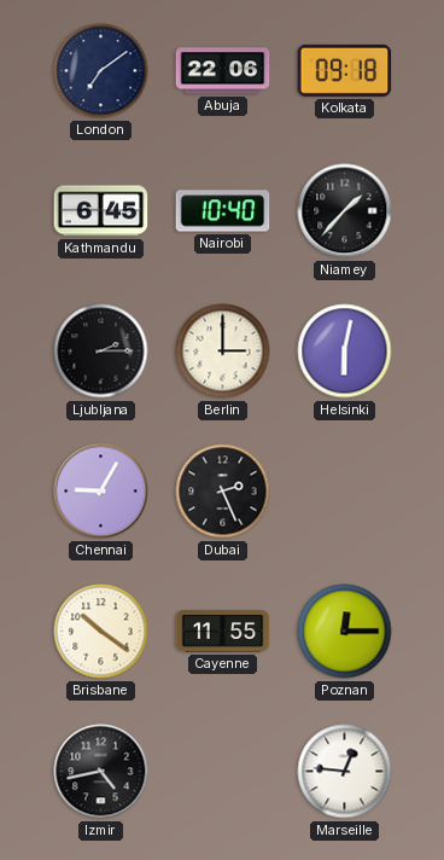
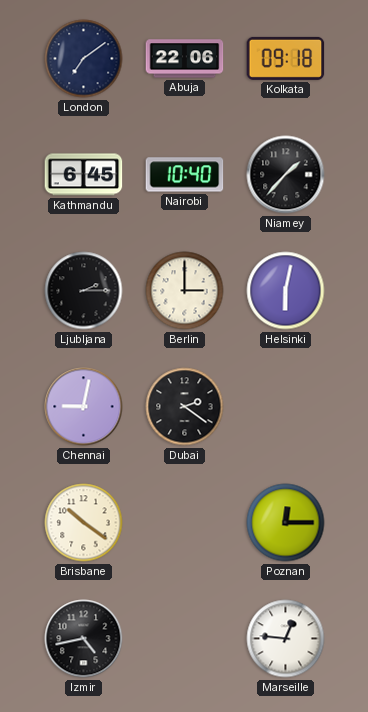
Chennai: 9:05 -> 9:02
Dubai: 2:26 -> 2:21
Cayenne: 11:55 -> none
